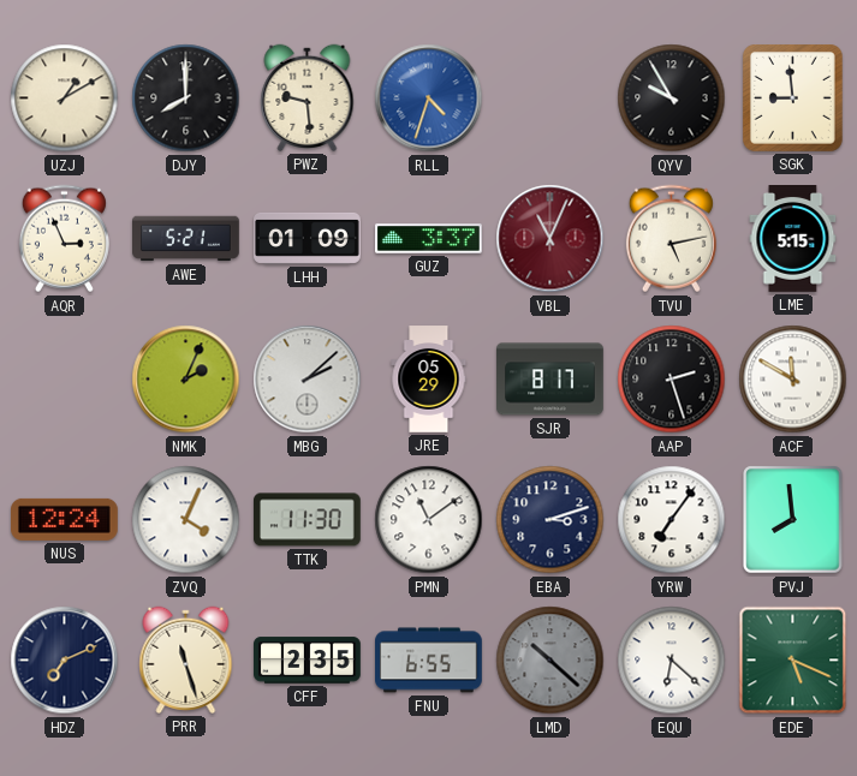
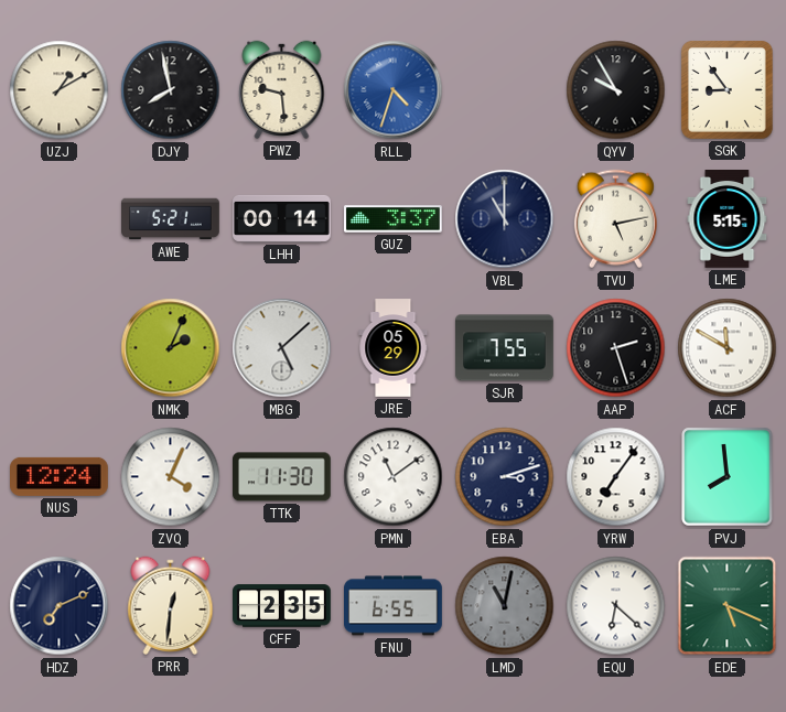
DJY: 8:00 -> 7:58
SGK: 8:59 -> 8:54
AQR: 2:56 -> none
LHH: 01:09 -> 00:14
VBL: 11:04 -> 11:00
VBL dial: burgundy -> navy
MBG: 2:08 -> 5:08
SJR: 8:17 -> 7:55
PRR: 11:27 -> 12:31
LMD: 10:22 -> 11:02
